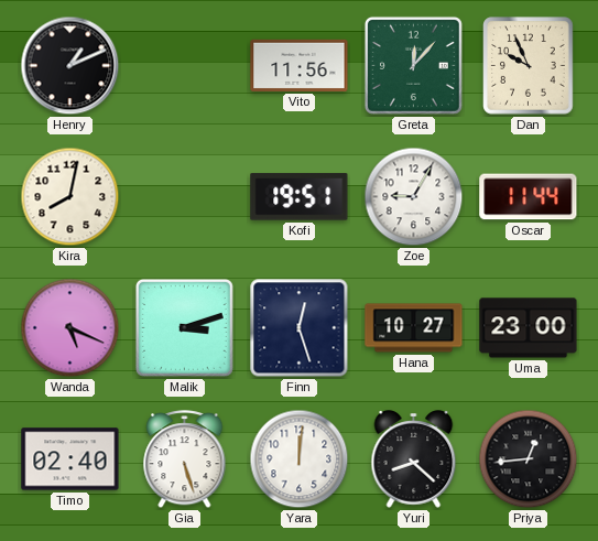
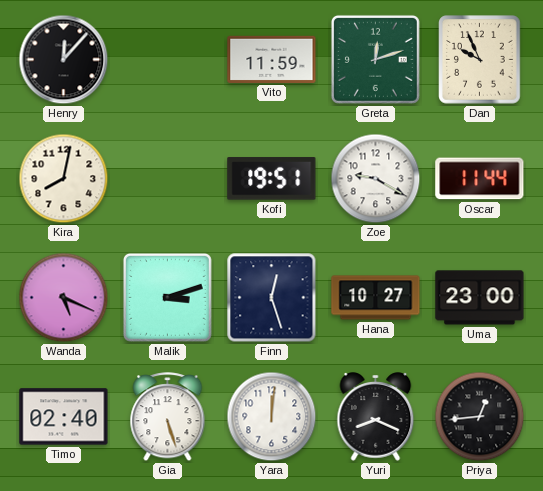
Henry: 1:11 -> 12:07
Vito: 11:56 -> 11:59
Greta: 12:07 -> 12:12
Zoe: 9:05 -> 9:20
Yuri: 8:22 -> 8:19
